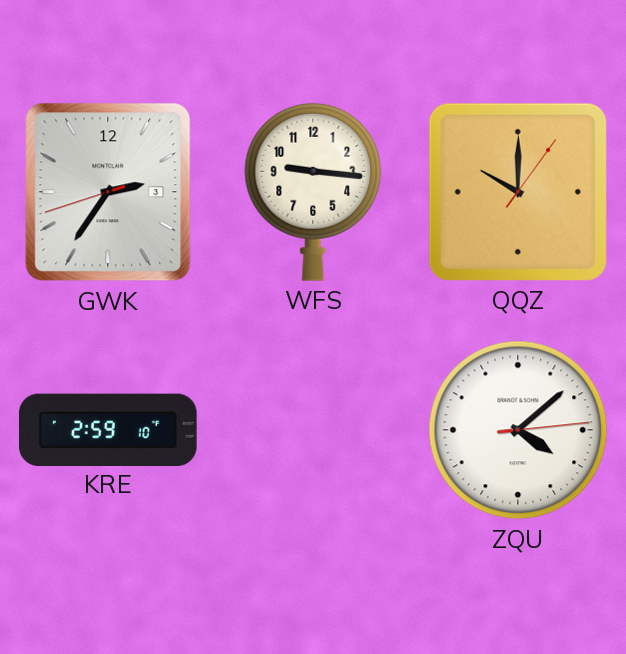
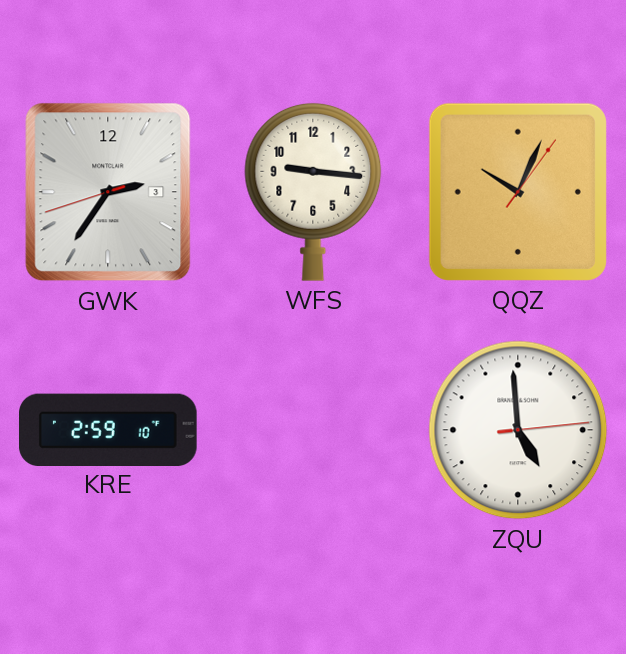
QQZ: 10:00 -> 10:04
ZQU: 4:08 -> 4:59
